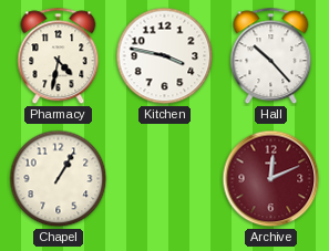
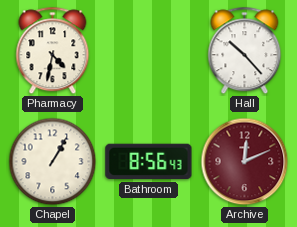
Kitchen: 3:47 -> none
Bathroom: none -> 8:56
